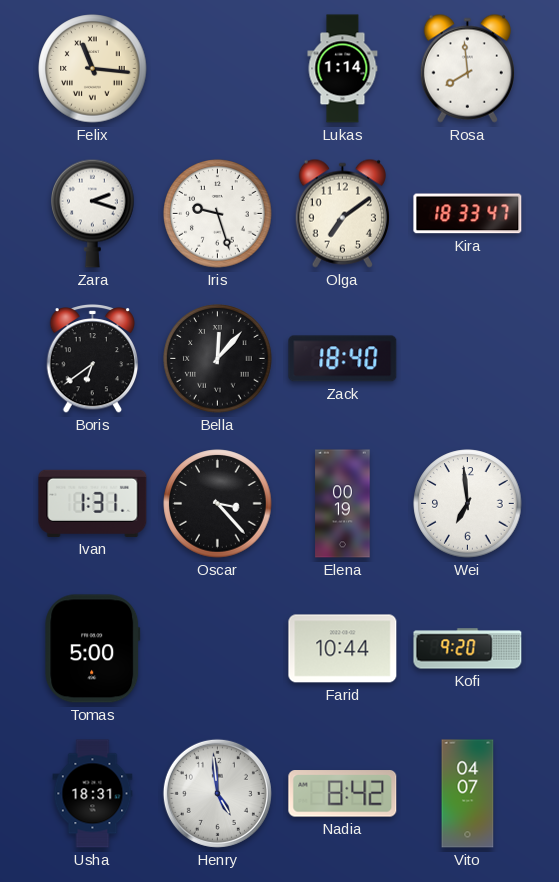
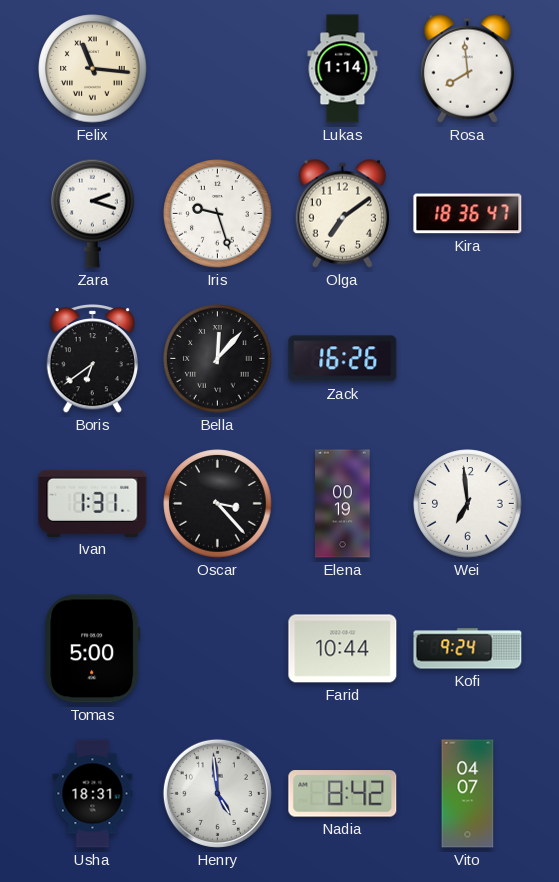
Kira: 18:33 -> 18:36
Zack: 18:40 -> 16:26
Kofi: 9:20 -> 9:24
